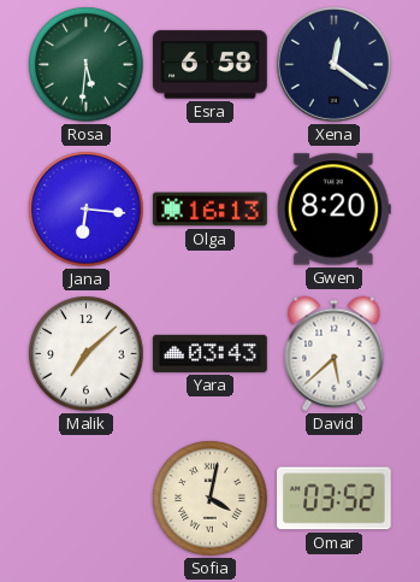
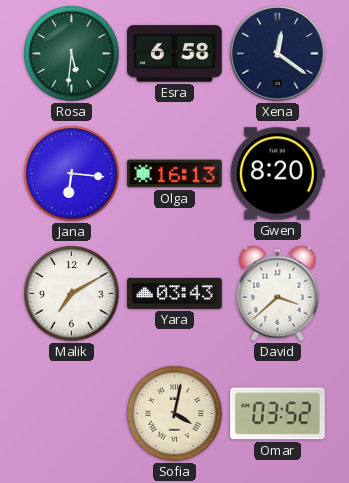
Malik: 7:08 -> 7:10
David: 5:38 -> 3:38
